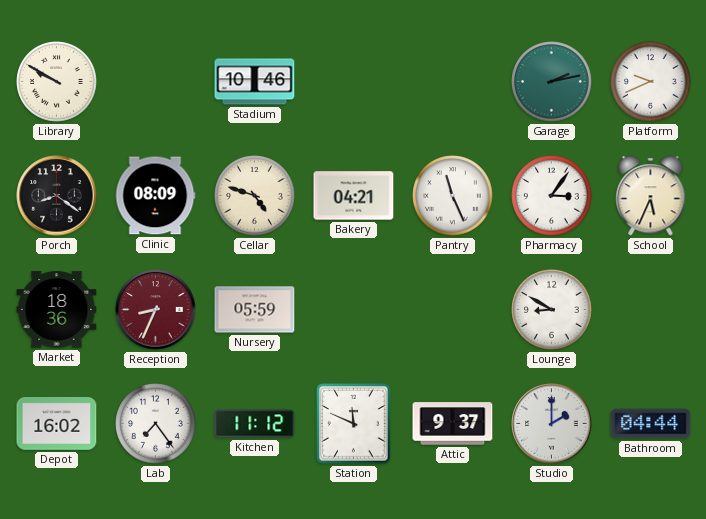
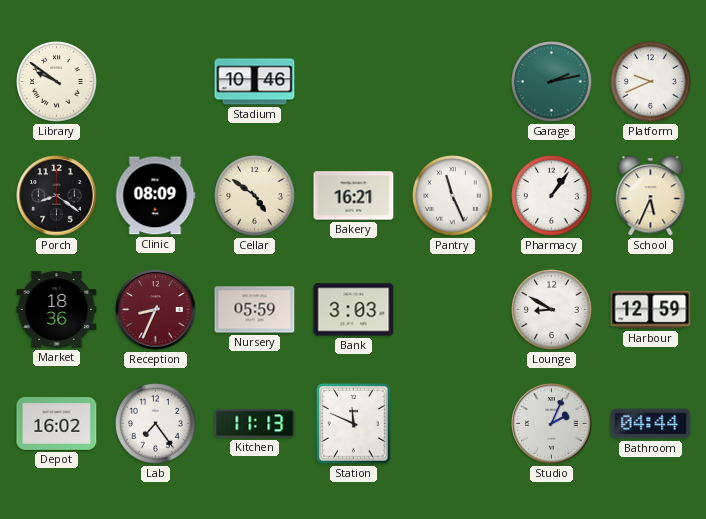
Library: 9:50 -> 9:51
Cellar: 4:48 -> 4:51
Bakery: 04:21 -> 16:21
Pharmacy: 3:06 -> 1:06
Bank: none -> 3:03
Harbour: none -> 12:59
Kitchen: 11:12 -> 11:13
Attic: 9:37 -> none
Studio: 2:00 -> 2:04
